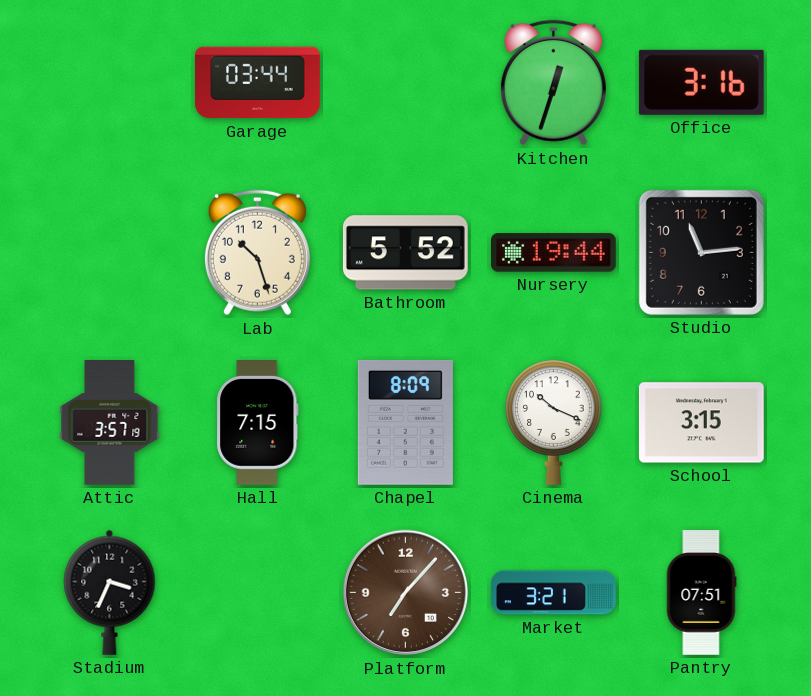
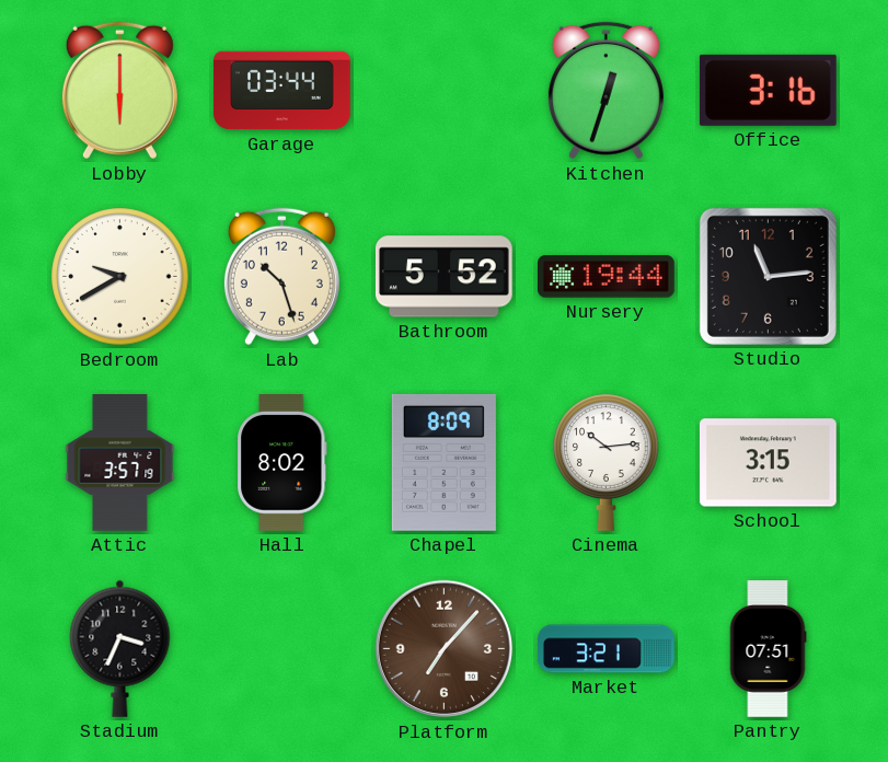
Lobby: none -> 6:00
Bedroom: none -> 9:40
Hall: 7:15 -> 8:02
Cinema: 10:19 -> 10:14
